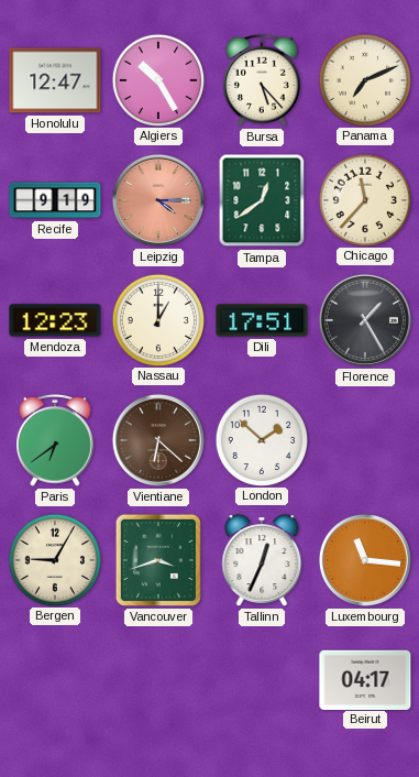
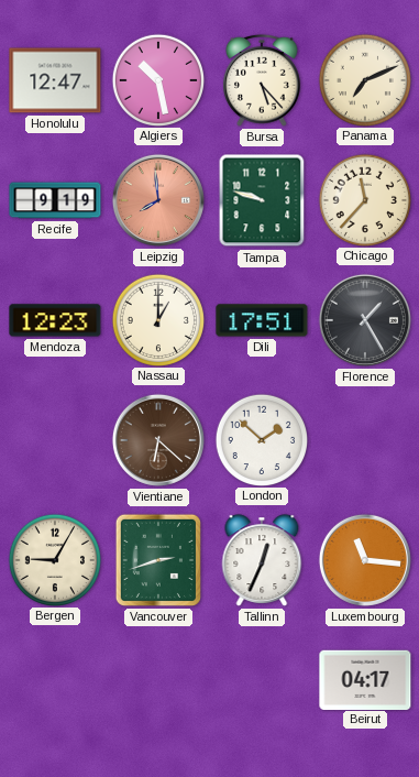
Algiers: 10:25 -> 10:28
Leipzig: 4:15 -> 7:59
Tampa: 12:39 -> 9:48
Paris: 6:39 -> none
Vancouver: 3:42 -> 2:42
